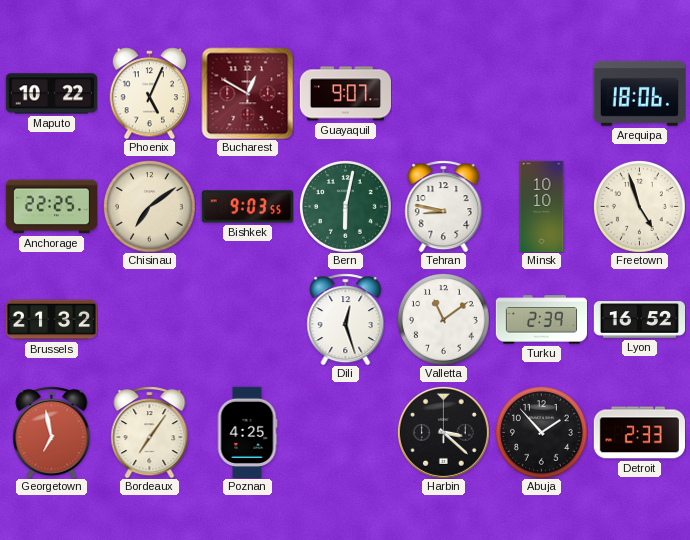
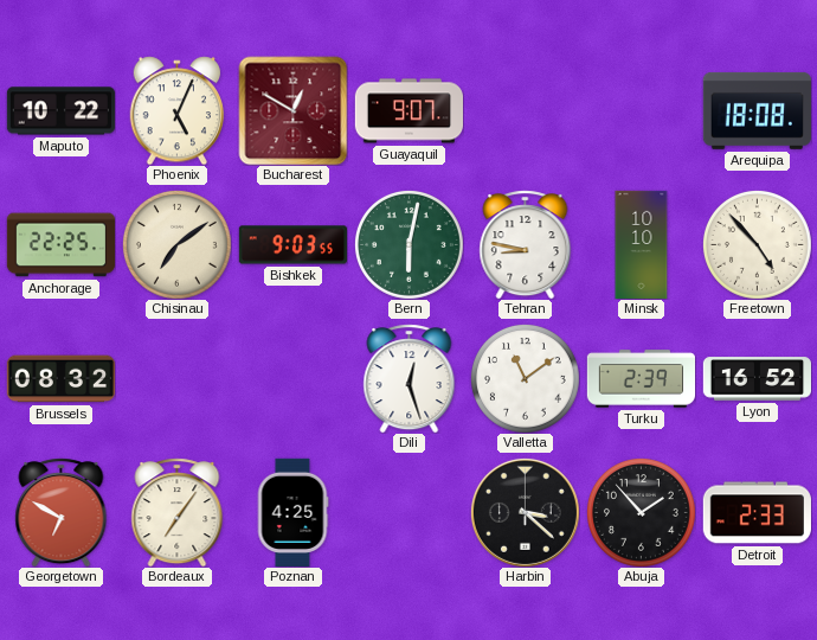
Arequipa: 18:06 -> 18:08
Freetown: 4:57 -> 4:53
Brussels: 21:32 -> 08:32
Georgetown: 6:58 -> 6:50
